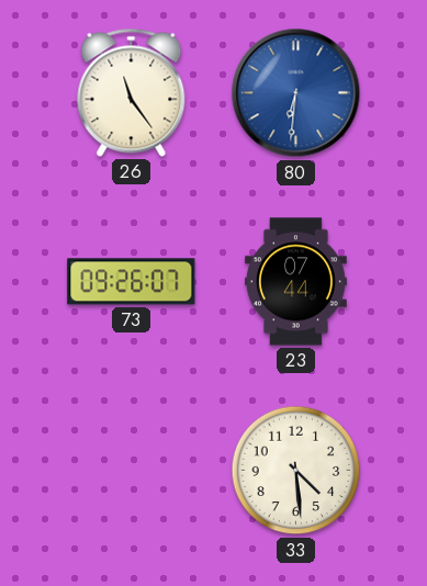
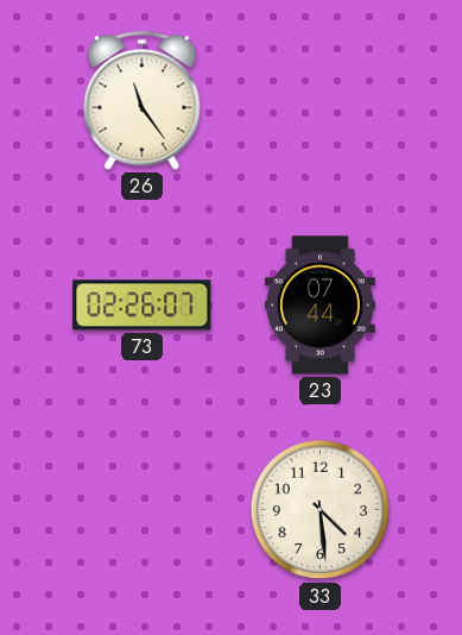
80: 6:31 -> none
73: 09:26 -> 02:26
